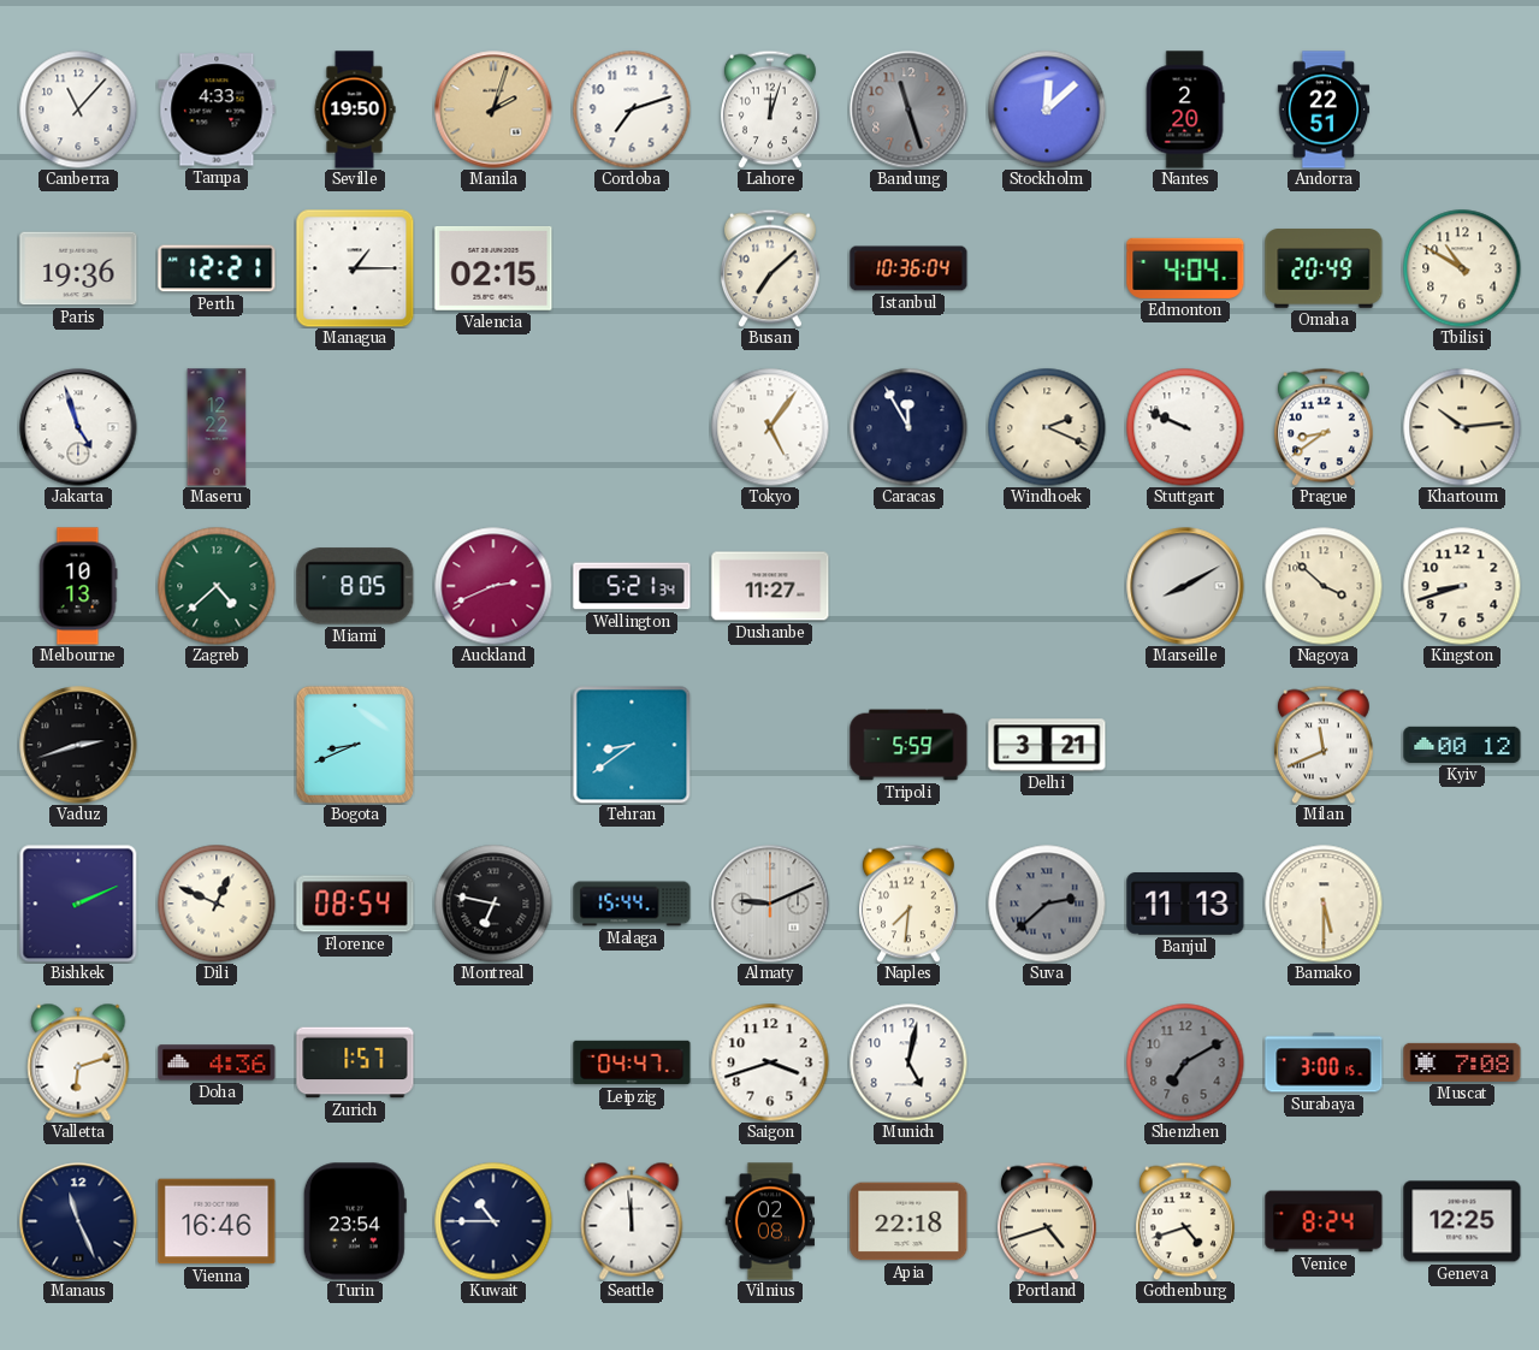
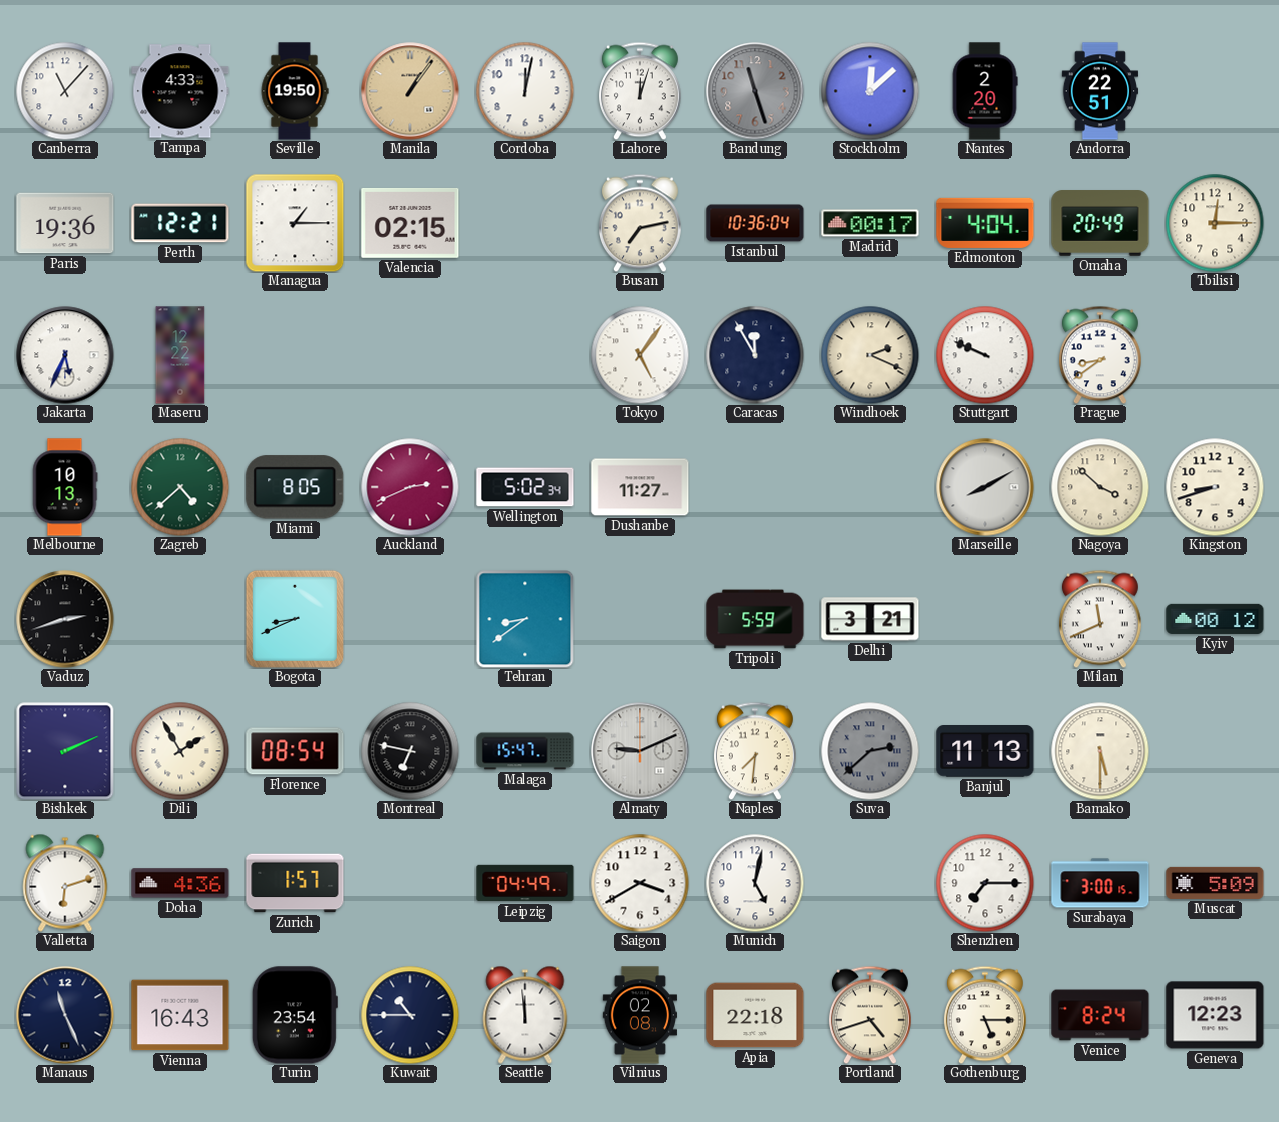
Manila: 2:03 -> 1:06
Cordoba: 7:12 -> 12:02
Busan: 7:08 -> 7:13
Madrid: none -> 00:17
Tbilisi: 10:50 -> 12:15
Jakarta: 4:57 -> 5:34
Khartoum: 10:14 -> none
Wellington: 5:21 -> 5:02
Dili: 12:49 -> 1:55
Malaga: 15:44 -> 15:47
Leipzig: 04:47 -> 04:49
Saigon: 3:42 -> 3:40
Shenzhen: 7:10 -> 7:15
Shenzhen dial: grey -> white
Muscat: 7:08 -> 5:09
Vienna: 16:46 -> 16:43
Gothenburg: 4:42 -> 5:15
Geneva: 12:25 -> 12:23
